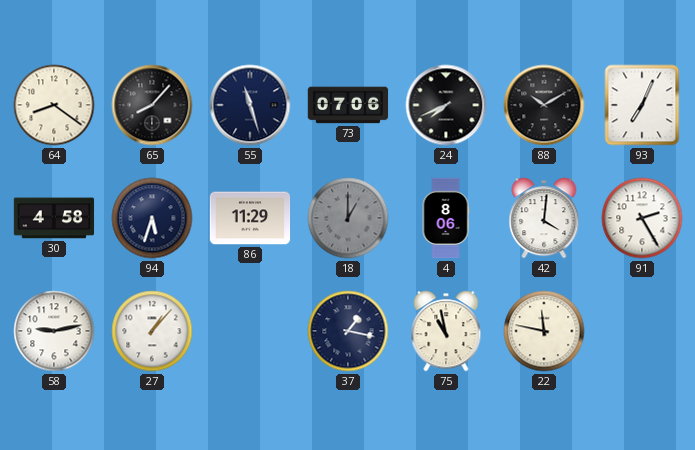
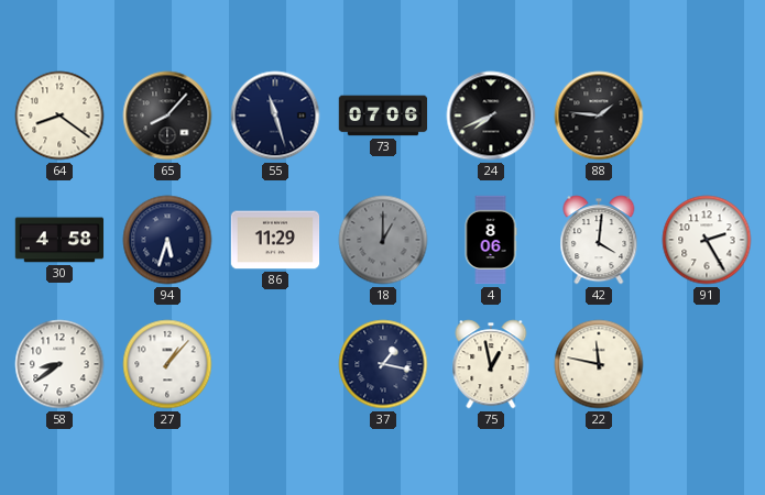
88: 10:10 -> 1:46
93: 7:04 -> none
58: 9:13 -> 8:39
75: 10:58 -> 12:58
